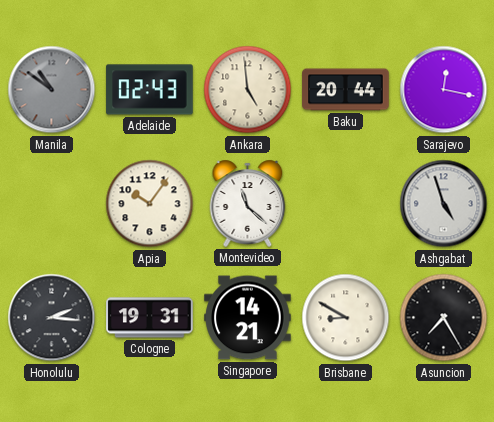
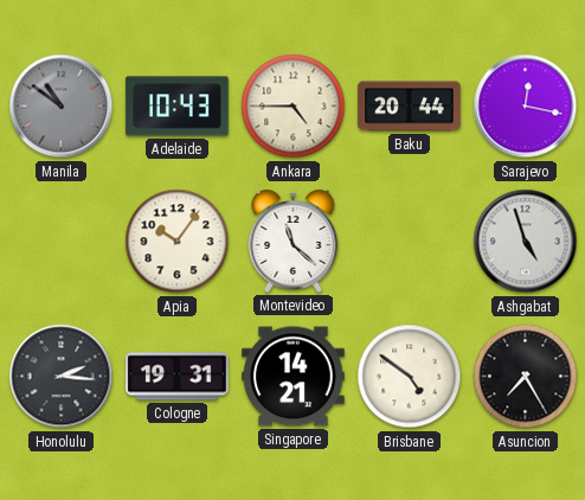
Adelaide: 02:43 -> 10:43
Ankara: 4:59 -> 4:45
Brisbane: 8:50 -> 4:51
